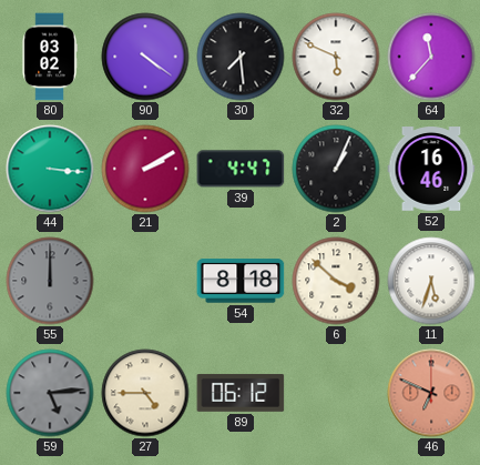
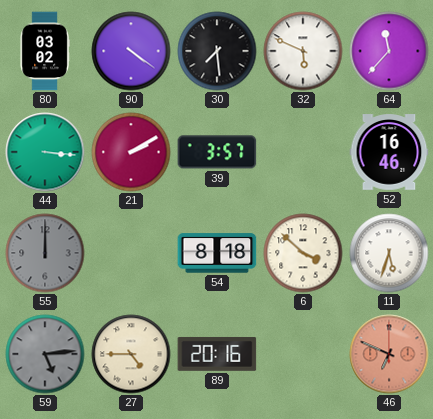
39: 4:47 -> 3:57
2: 1:04 -> none
89: 06:12 -> 20:16
